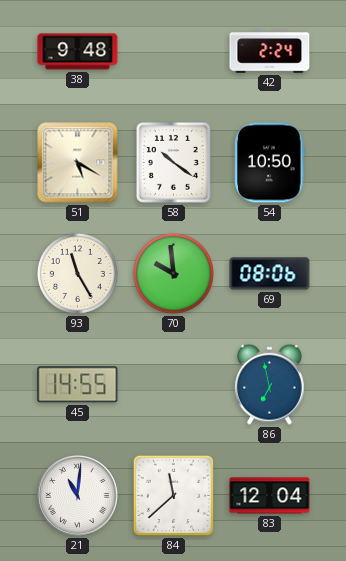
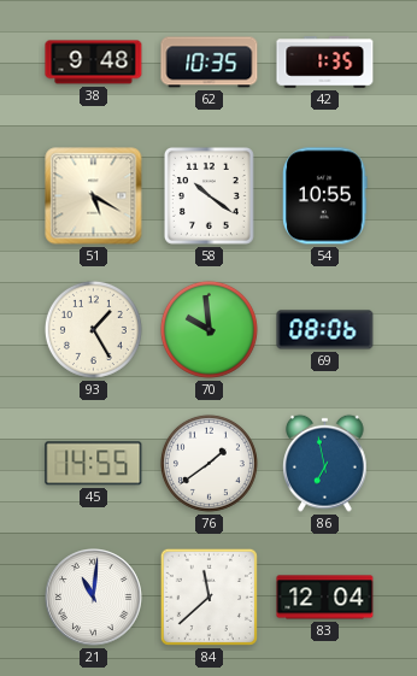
62: none -> 10:35
42: 2:24 -> 1:35
54: 10:50 -> 10:55
93: 11:25 -> 1:25
76: none -> 1:39
